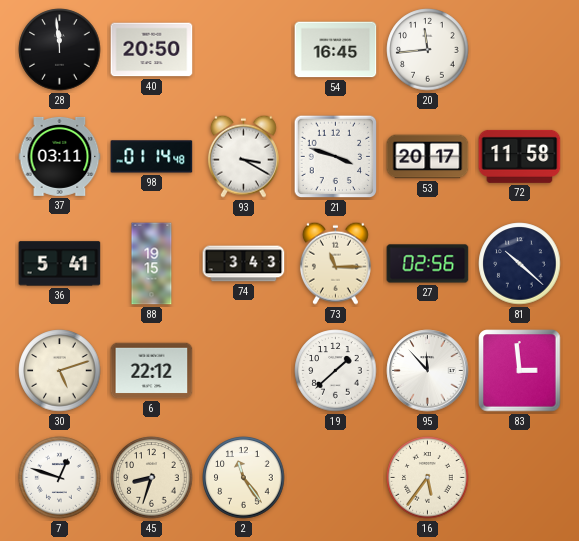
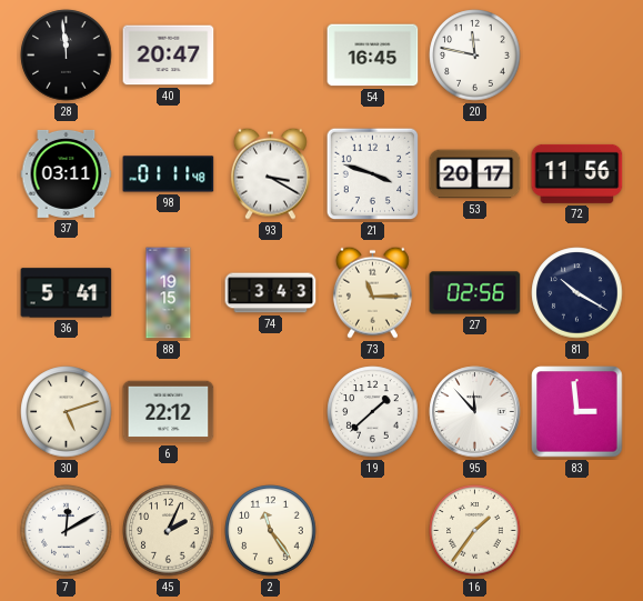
40: 20:50 -> 20:47
20: 11:44 -> 11:47
98: 01:14 -> 01:11
72: 11:58 -> 11:56
81: 10:22 -> 10:20
7: 12:48 -> 12:10
45: 8:33 -> 2:04
16: 5:36 -> 1:36
